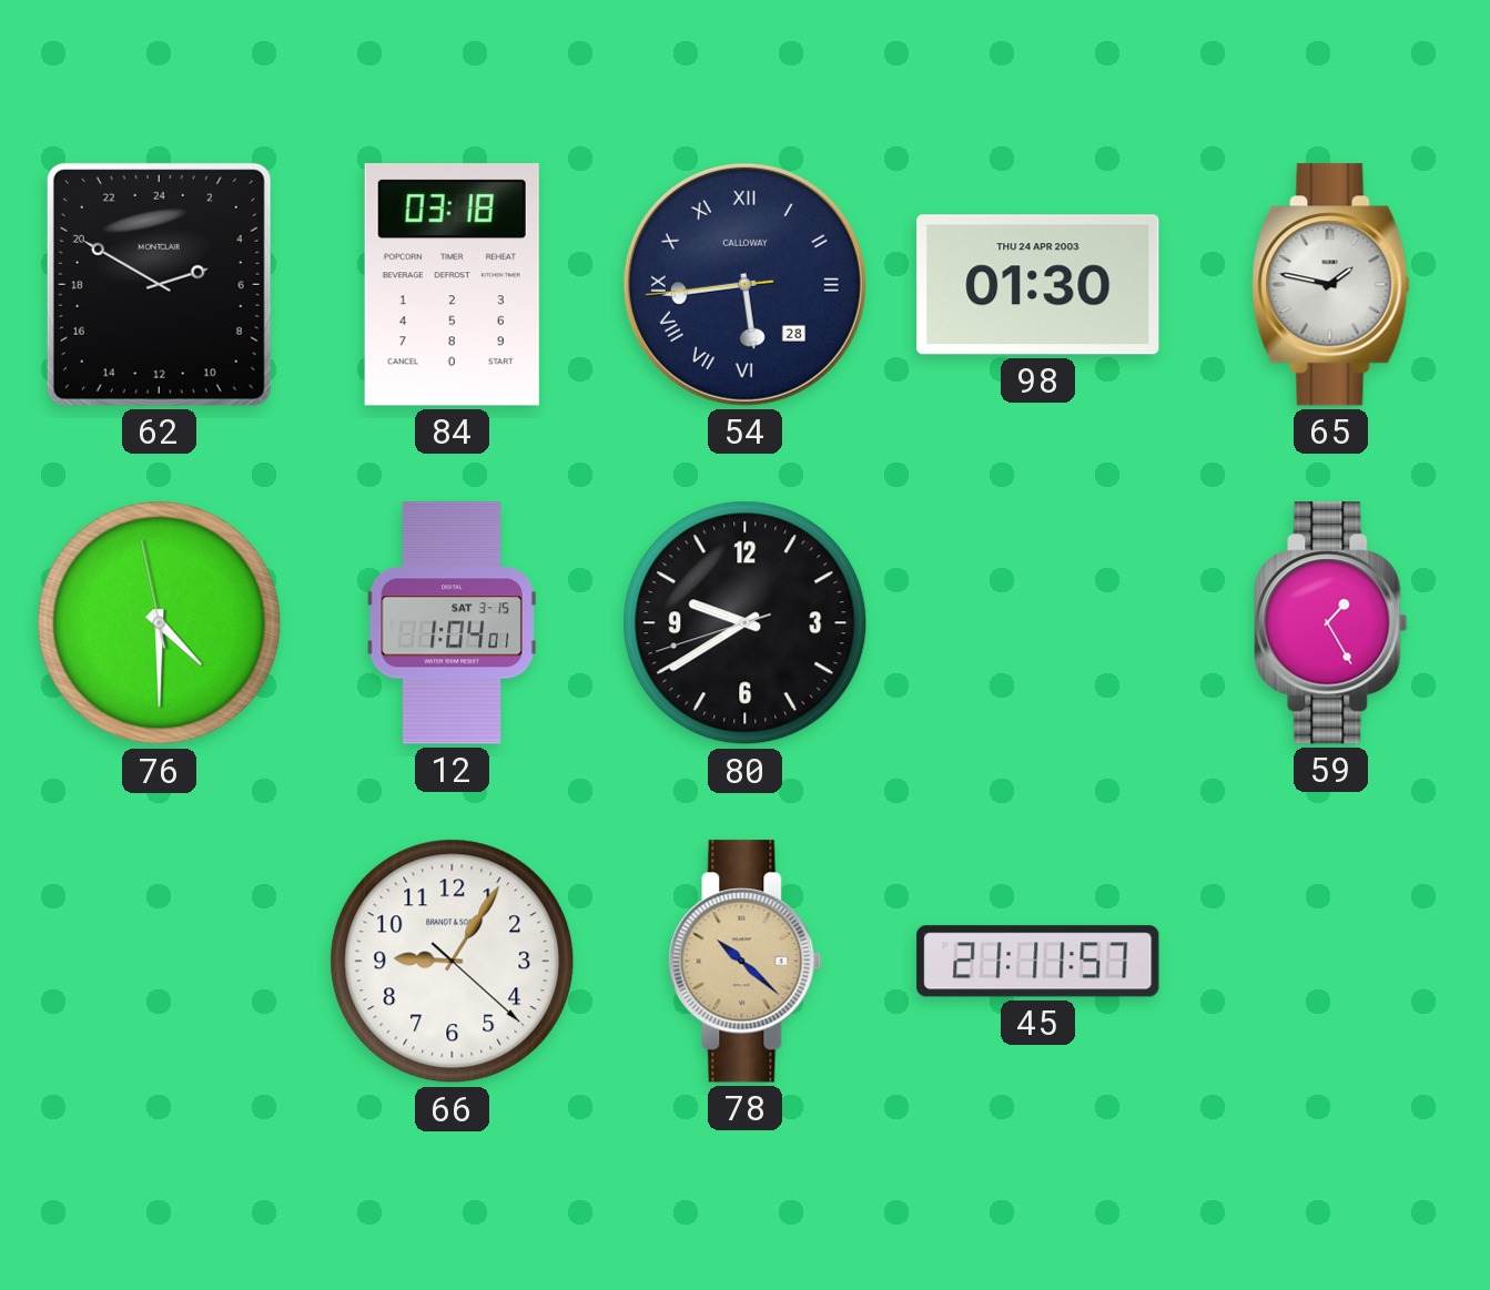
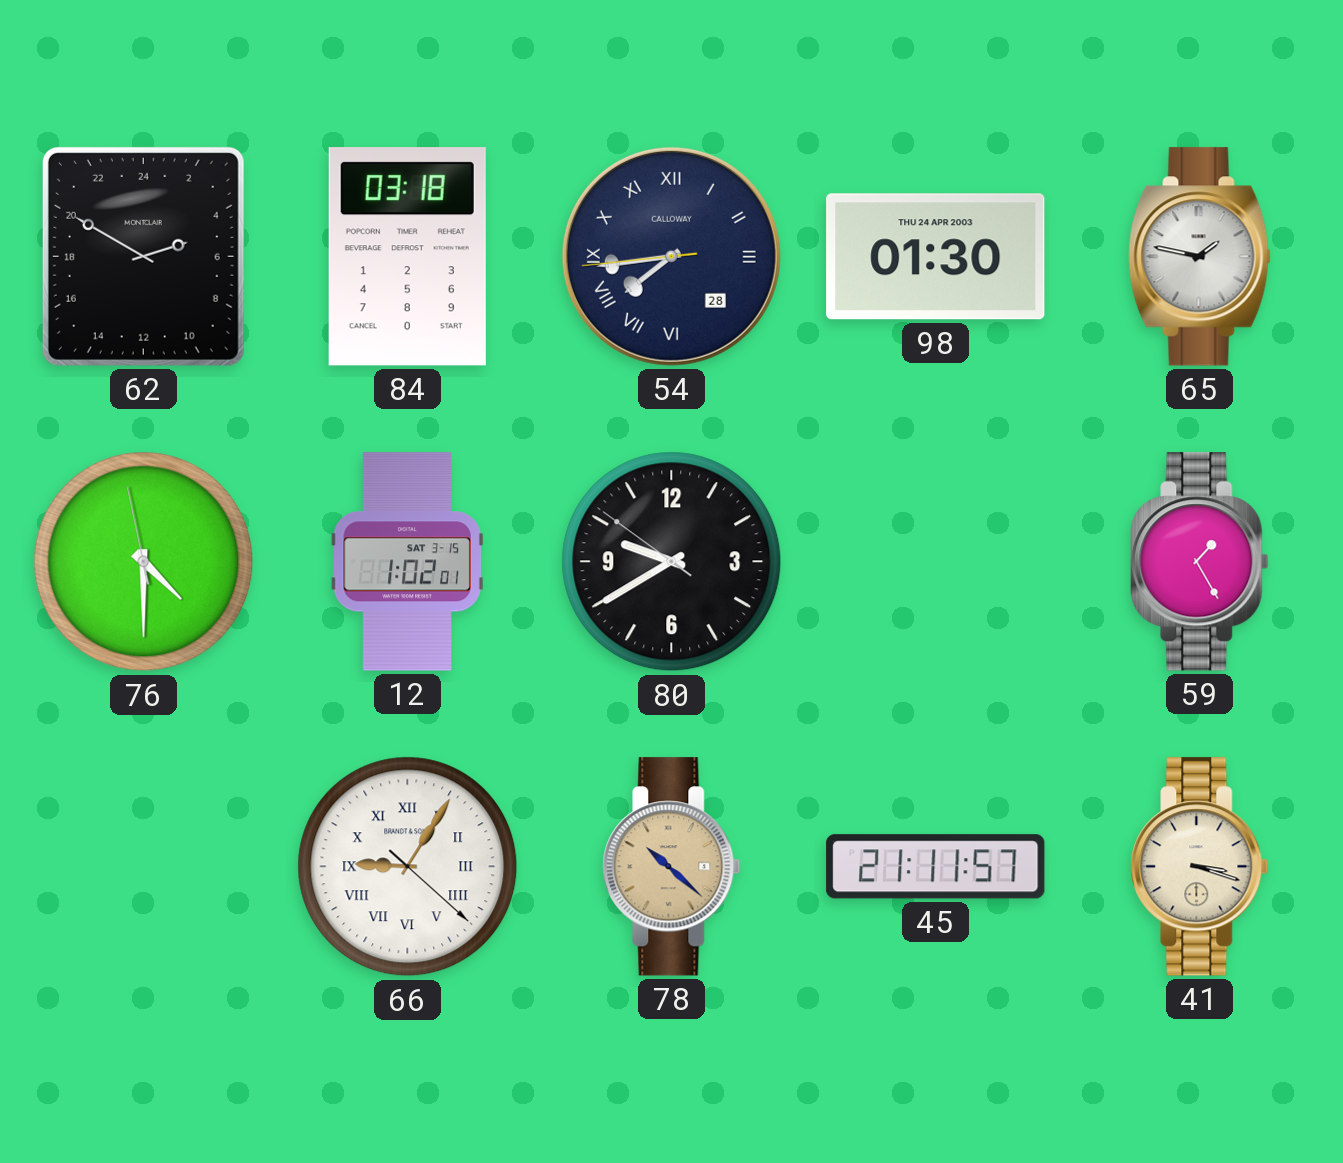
54: 5:43 -> 7:43
12: 1:04 -> 1:02
80: 9:39:42 -> 9:39:51
66 numerals: Arabic -> Roman
41: none -> 3:18
